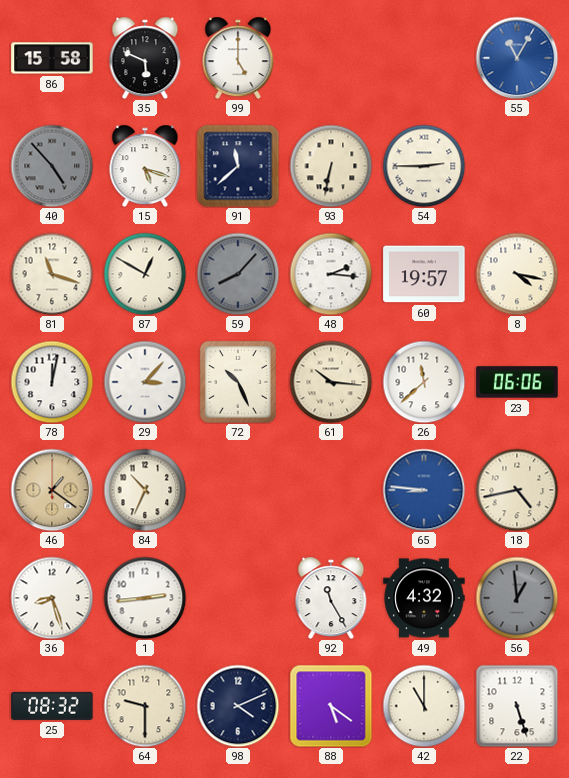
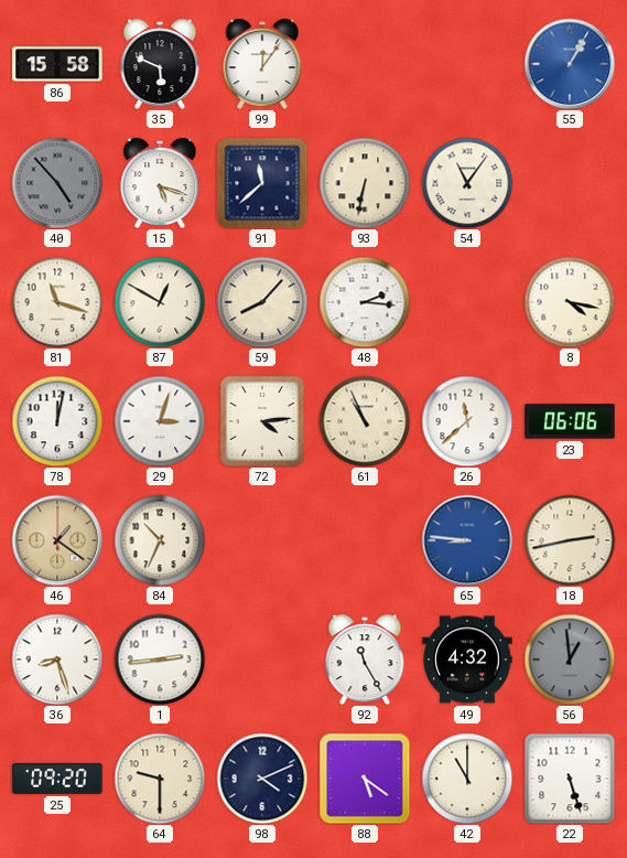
99: 5:00 -> 12:06
55: 11:05 -> 1:05
54: 2:45 -> 11:06
59 dial: grey -> cream
60: 19:57 -> none
29: 3:07 -> 3:03
72: 10:26 -> 4:14
61: 10:16 -> 10:56
18: 4:43 -> 2:43
25: 08:32 -> 09:20
